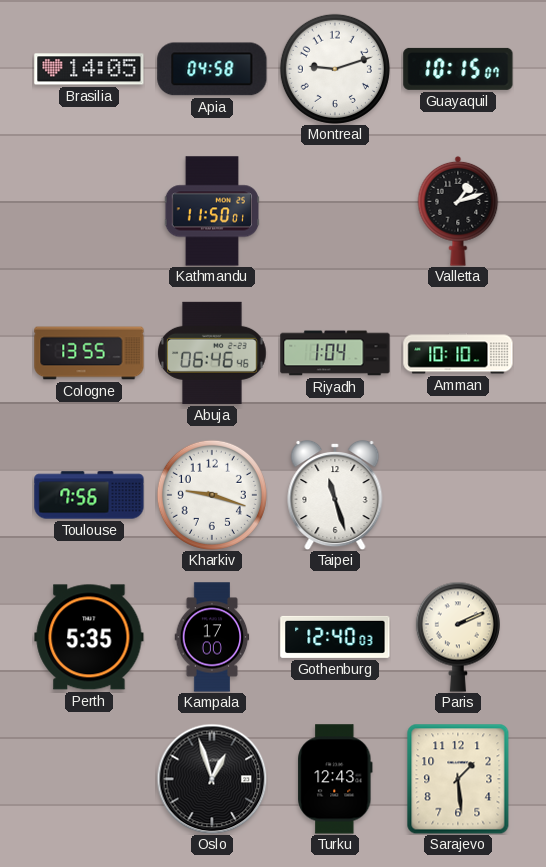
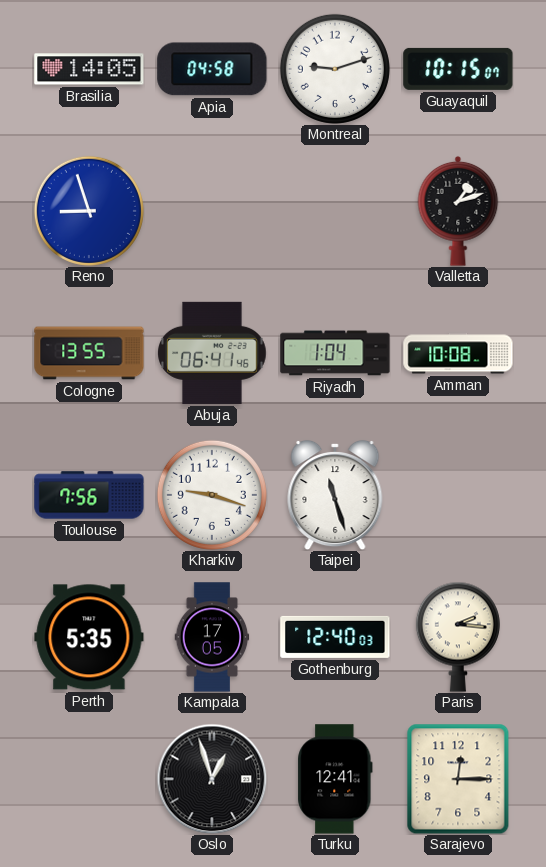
Reno: none -> 8:57
Kathmandu: 11:50 -> none
Abuja: 06:46 -> 06:41
Amman: 10:10 -> 10:08
Kampala: 17:00 -> 17:05
Paris: 2:11 -> 2:16
Turku: 12:43 -> 12:41
Sarajevo: 1:29 -> 12:15
